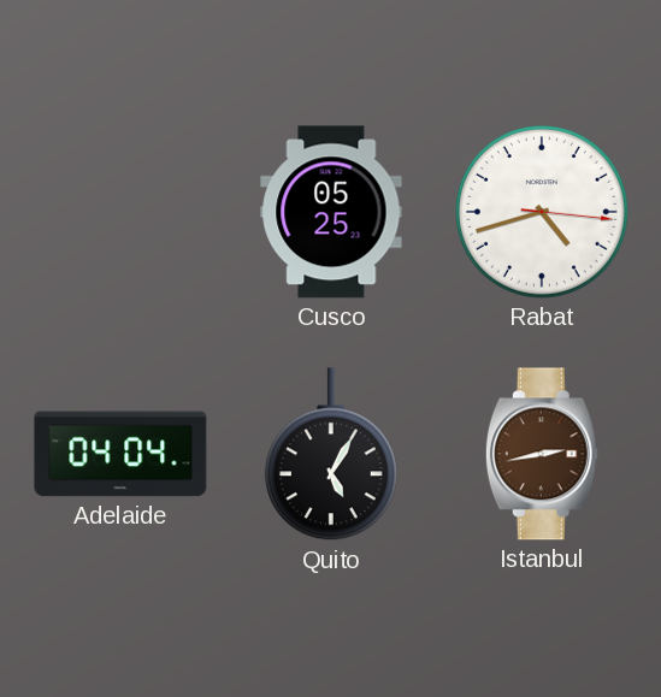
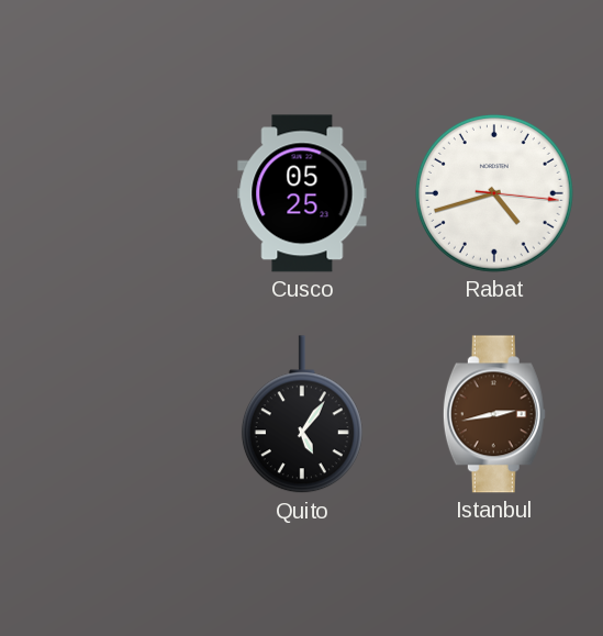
Adelaide: 04:04 -> none
Quito: 5:05 -> 5:06
